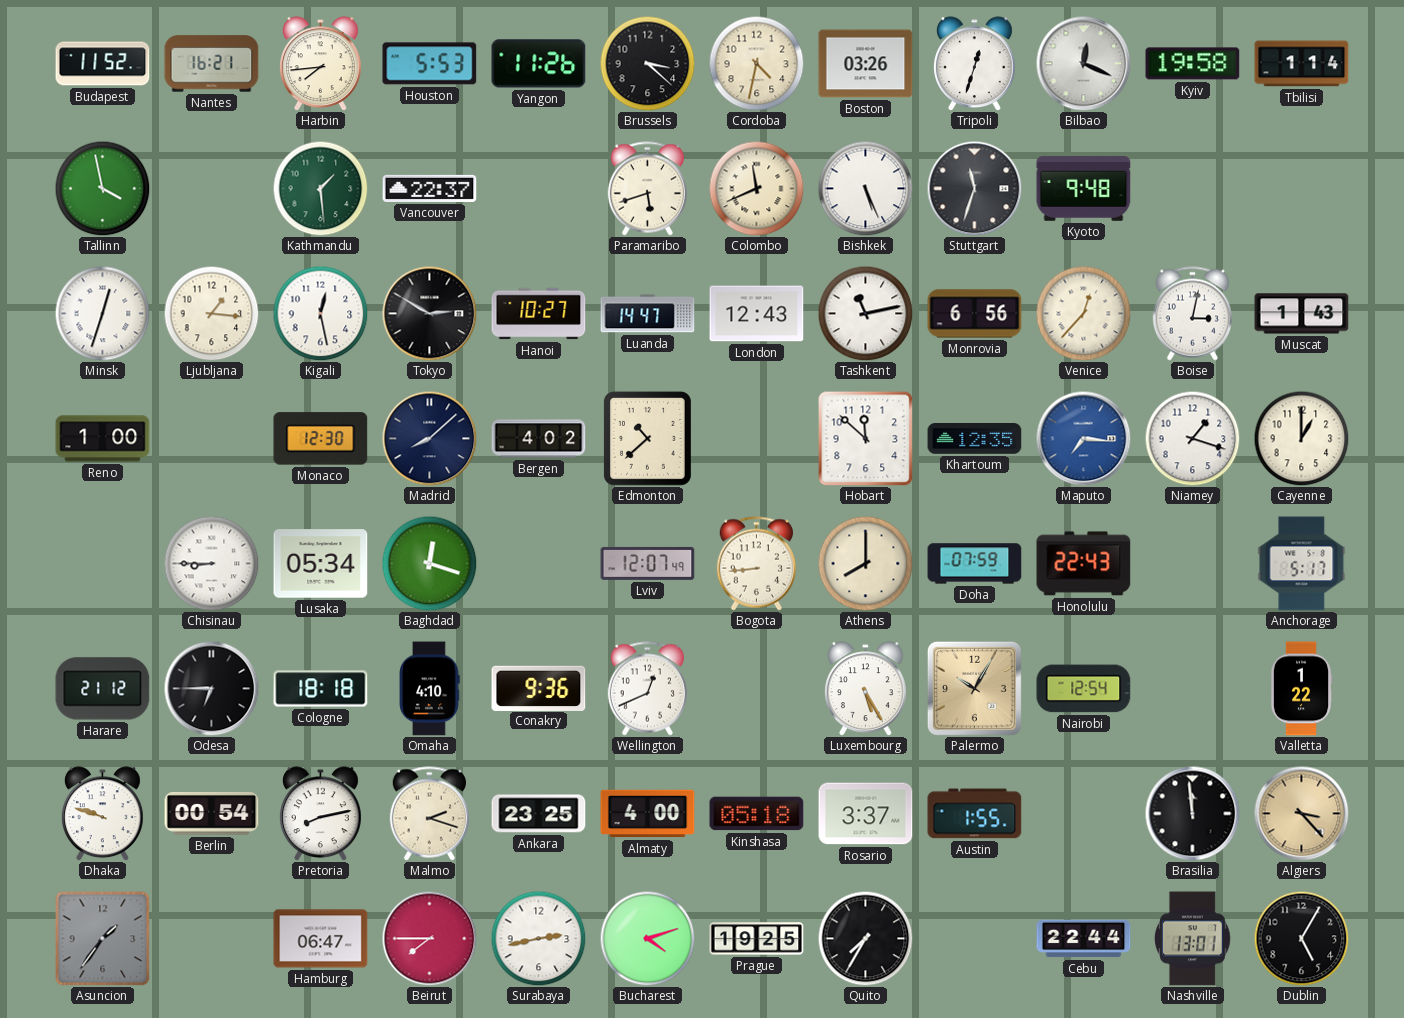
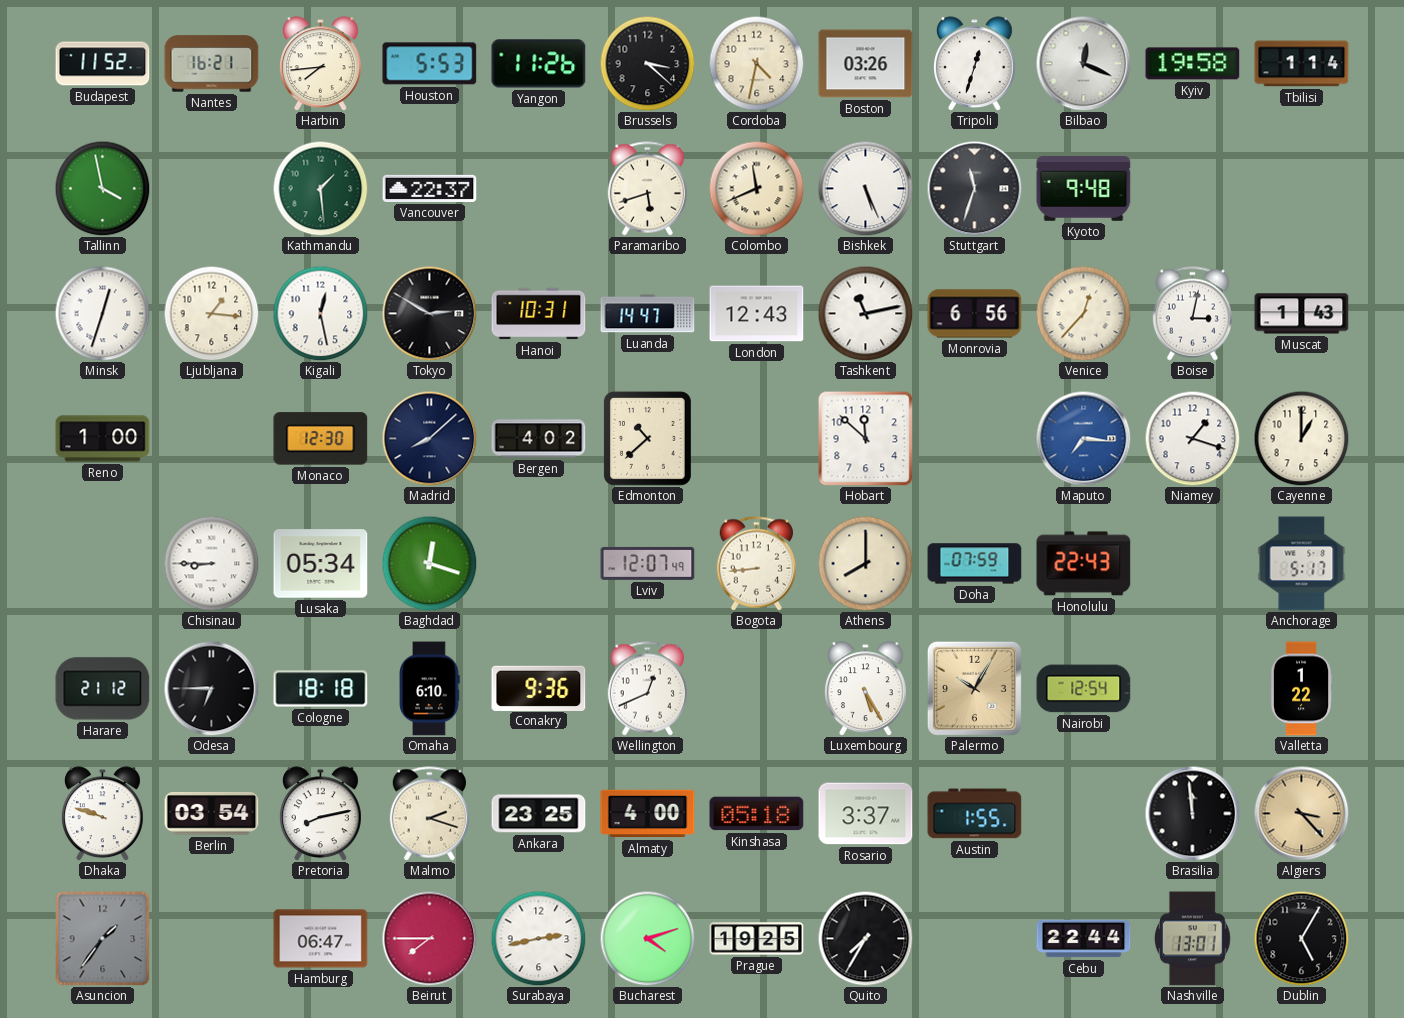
Hanoi: 10:27 -> 10:31
Khartoum: 12:35 -> none
Omaha: 4:10 -> 6:10
Berlin: 00:54 -> 03:54
